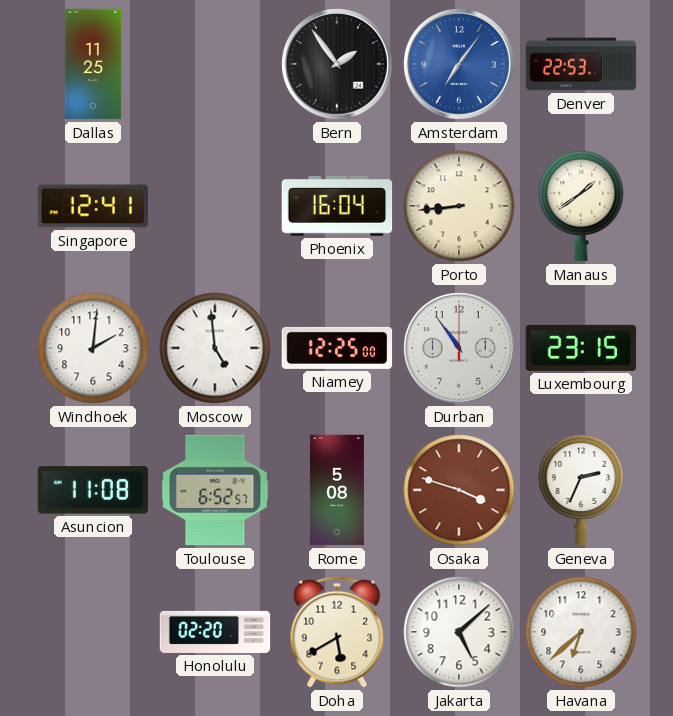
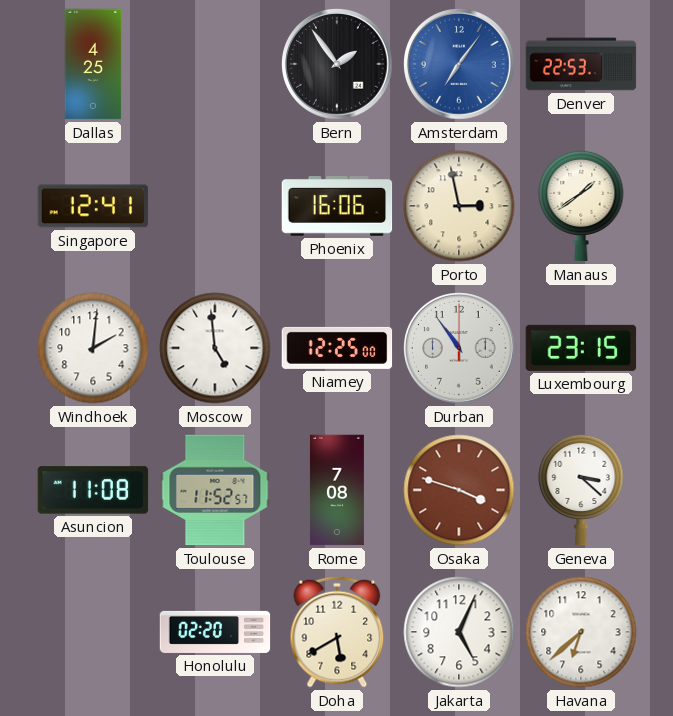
Dallas: 11:25 -> 4:25
Phoenix: 16:04 -> 16:06
Porto: 8:44 -> 2:58
Toulouse: 6:52 -> 11:52
Rome: 5:08 -> 7:08
Geneva: 2:34 -> 3:22
Jakarta: 5:08 -> 5:04
